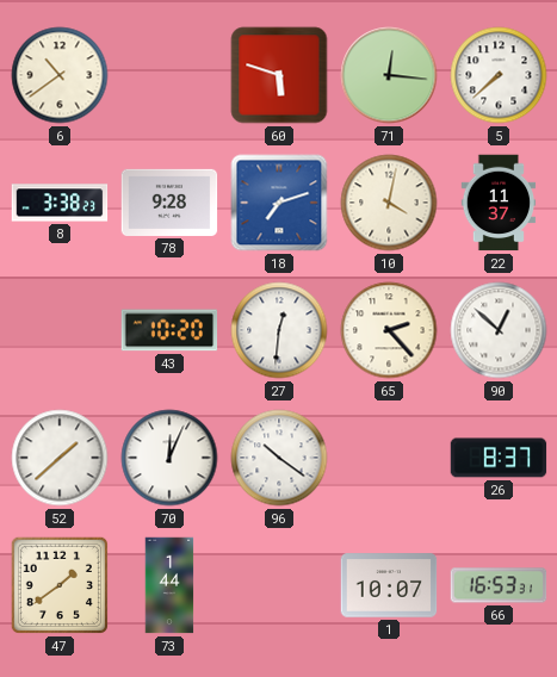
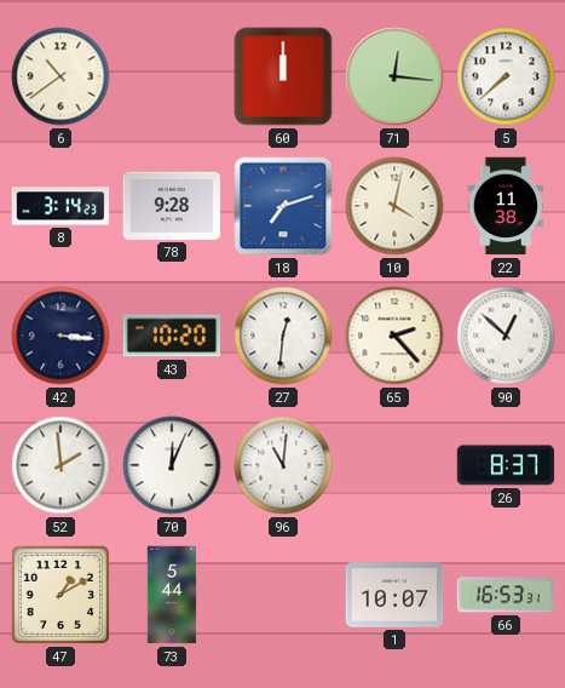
60: 5:48 -> 12:00
8: 3:38 -> 3:14
22: 11:37 -> 11:38
42: none -> 3:16
52: 1:38 -> 1:59
96: 10:21 -> 11:01
47: 1:39 -> 1:10
73: 1:44 -> 5:44
